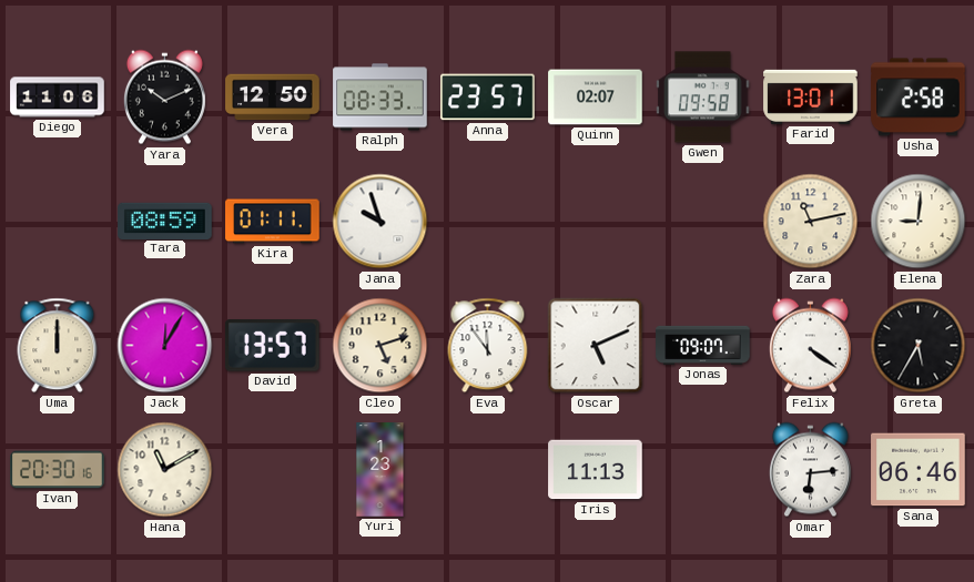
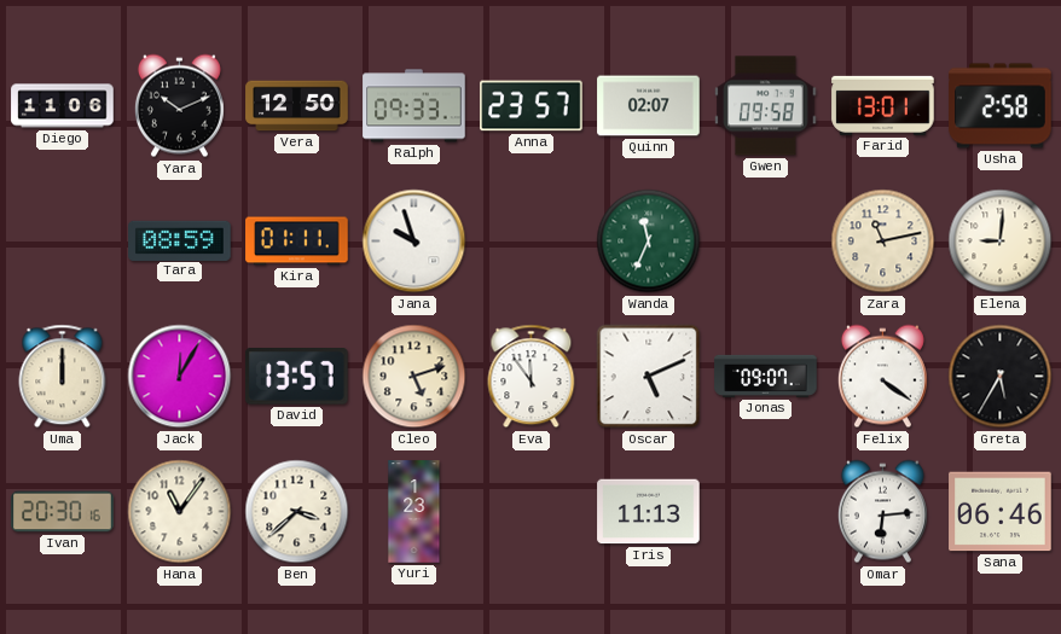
Ralph: 08:33 -> 09:33
Wanda: none -> 11:34
Hana: 11:10 -> 11:06
Ben: none -> 3:38
